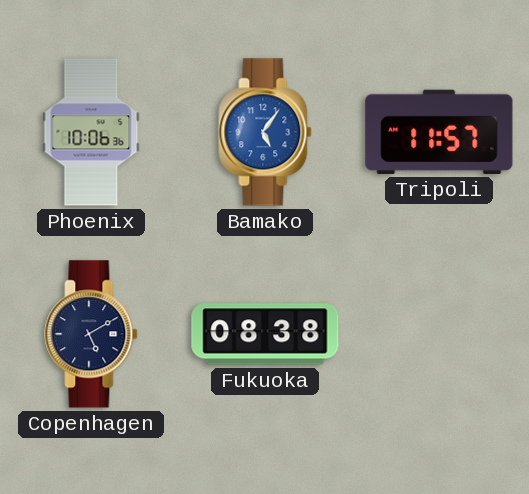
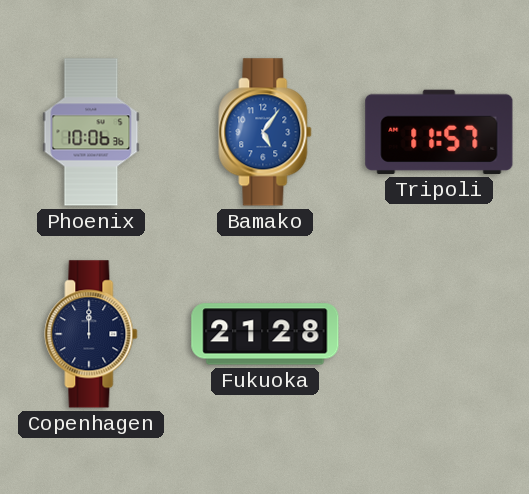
Copenhagen: 5:10 -> 12:00
Fukuoka: 08:38 -> 21:28
